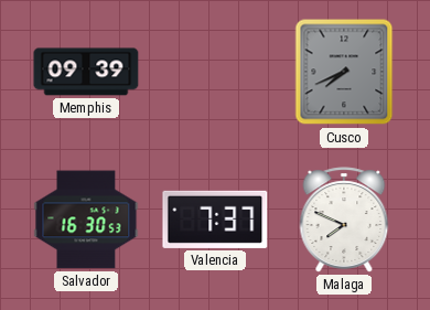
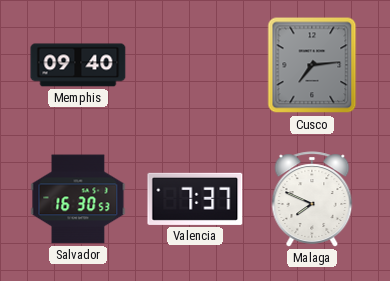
Memphis: 09:39 -> 09:40
Cusco: 7:41 -> 7:14
